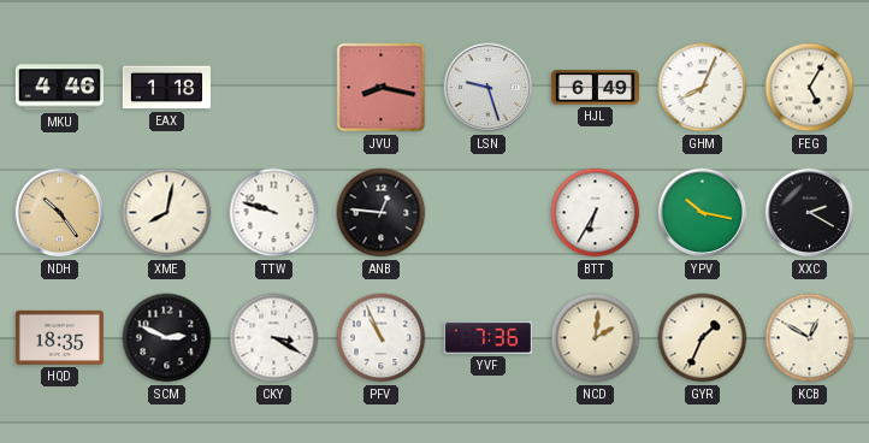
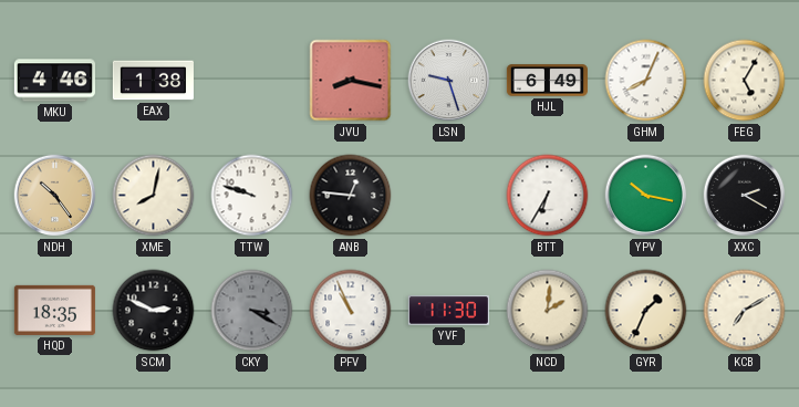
EAX: 1:18 -> 1:38
CKY dial: white -> grey
YVF: 7:36 -> 11:30
KCB: 12:50 -> 7:10
